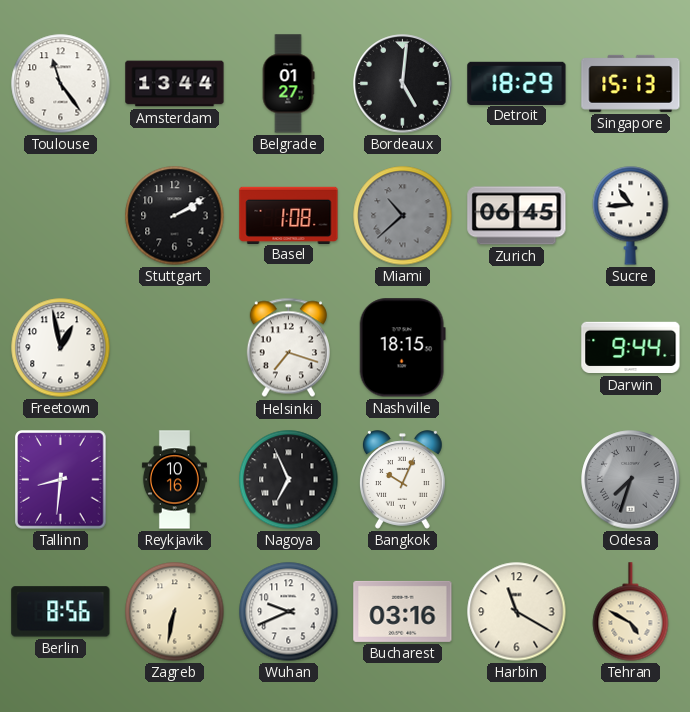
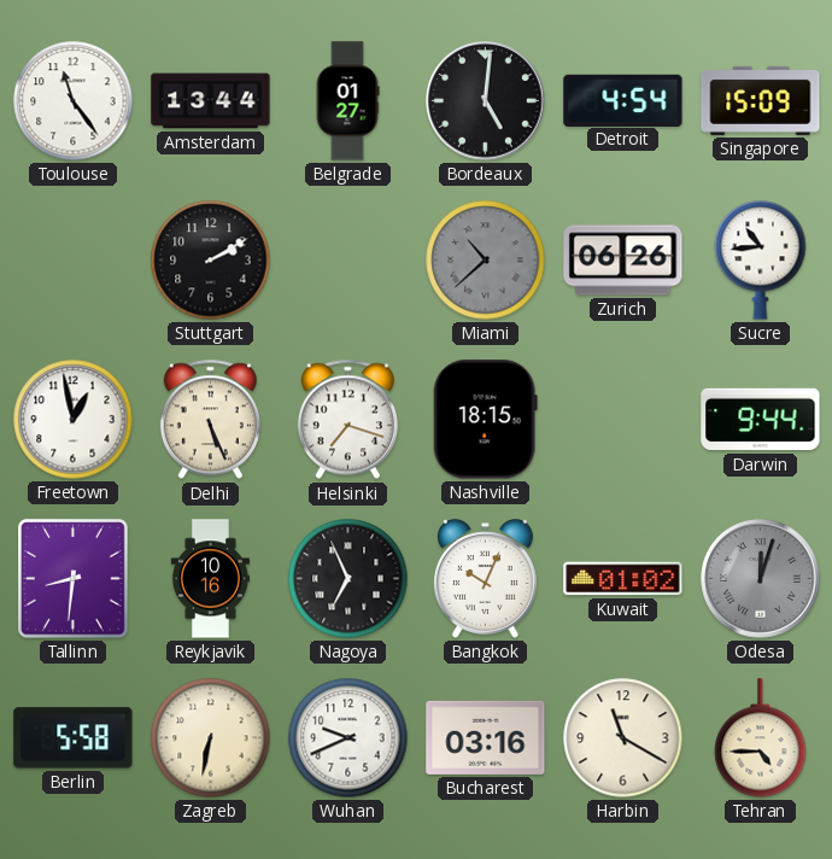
Detroit: 18:29 -> 4:54
Singapore: 15:13 -> 15:09
Basel: 1:08 -> none
Zurich: 06:45 -> 06:26
Delhi: none -> 5:26
Kuwait: none -> 01:02
Odesa: 7:33 -> 12:03
Berlin: 8:56 -> 5:58
Tehran: 4:50 -> 4:45
